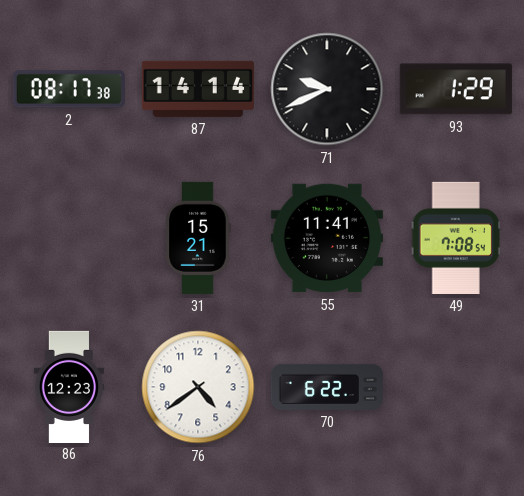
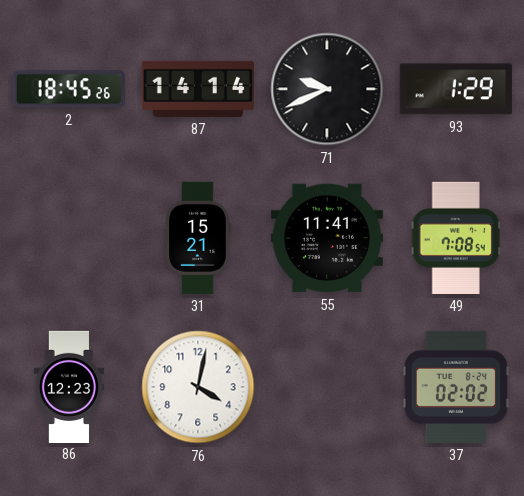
2: 08:17 -> 18:45
76: 4:39 -> 4:02
70: 6:22 -> none
37: none -> 02:02
